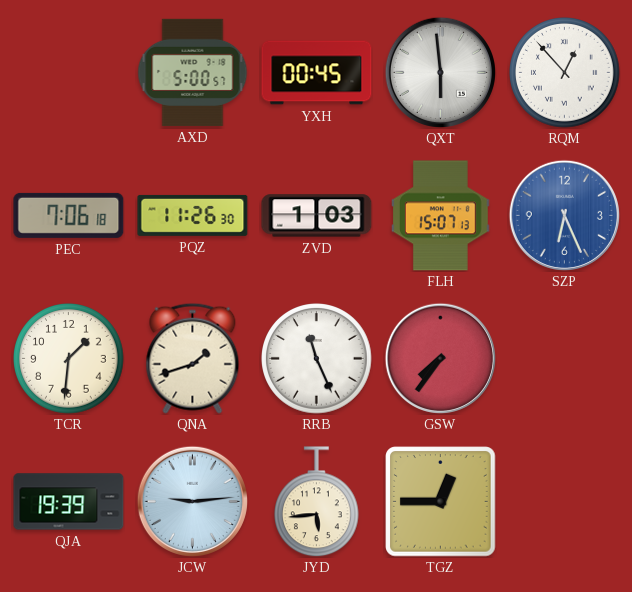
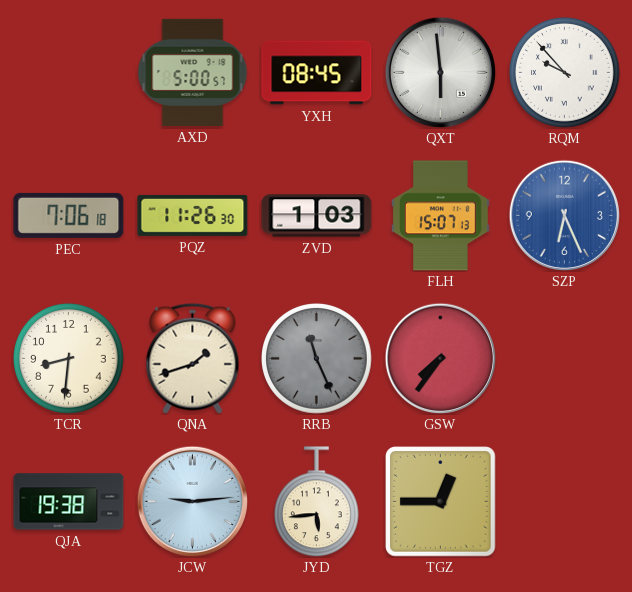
YXH: 00:45 -> 08:45
RQM: 12:53 -> 9:53
TCR: 1:31 -> 8:31
RRB dial: white -> grey
QJA: 19:39 -> 19:38
